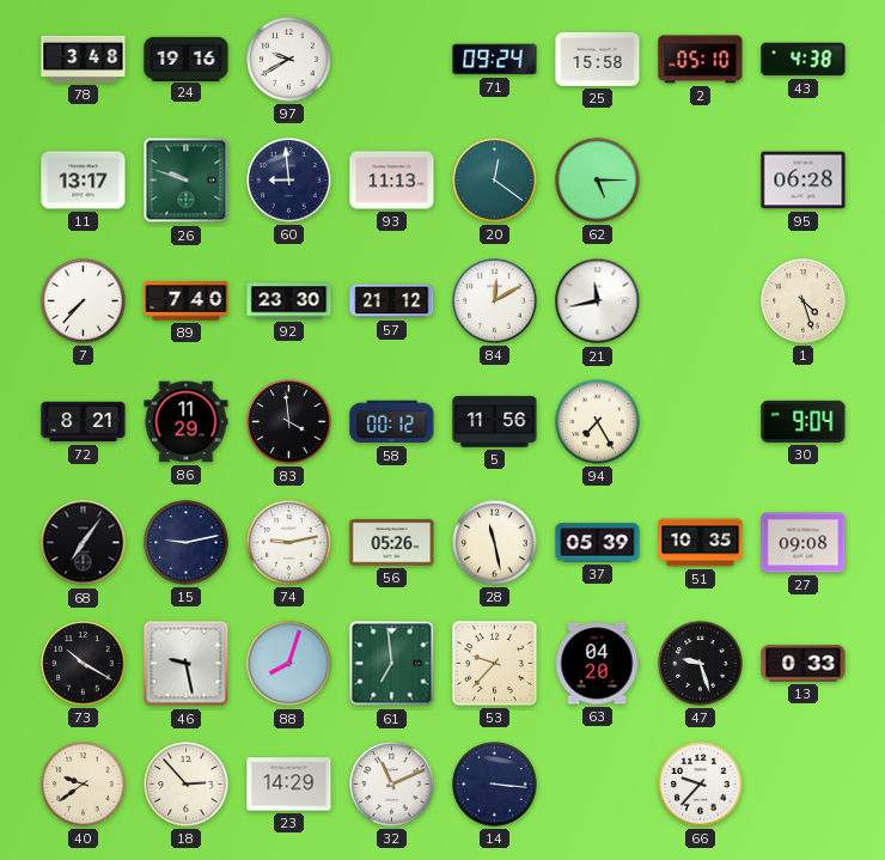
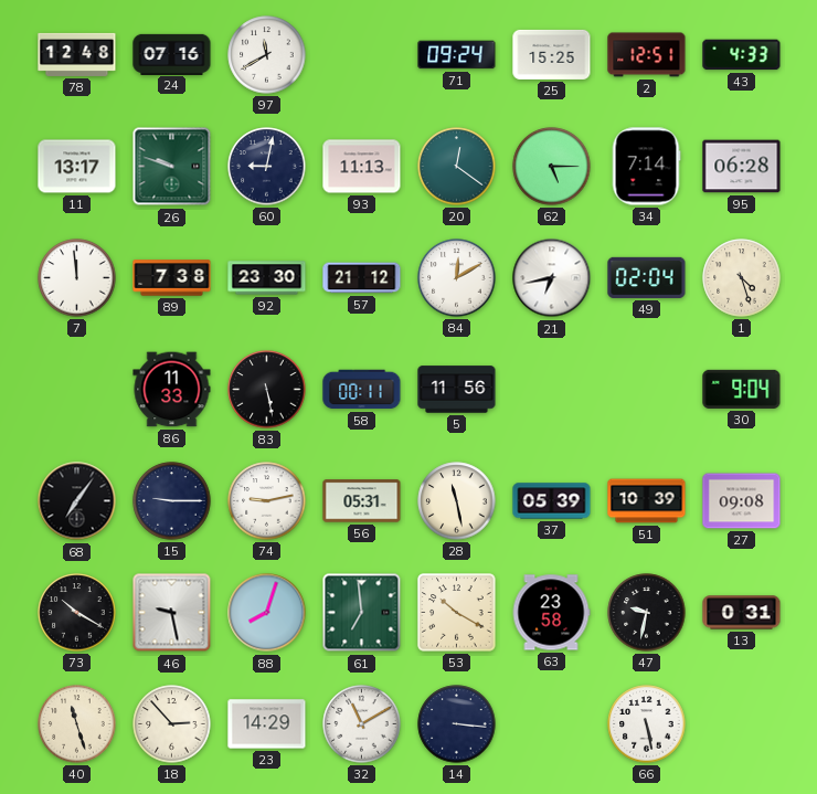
78: 3:48 -> 12:48
24: 19:16 -> 07:16
97: 9:40 -> 11:40
25: 15:58 -> 15:25
2: 05:10 -> 12:51
43: 4:38 -> 4:33
60: 8:59 -> 9:02
34: none -> 7:14
7: 7:37 -> 11:59
89: 7:40 -> 7:38
21: 11:43 -> 6:43
49: none -> 02:04
72: 8:21 -> none
86: 11:29 -> 11:33
83: 3:59 -> 5:28
58: 00:12 -> 00:11
94: 7:25 -> none
15: 9:13 -> 9:15
56: 05:26 -> 05:31
51: 10:35 -> 10:39
53: 9:37 -> 10:20
63: 04:20 -> 23:58
47: 9:27 -> 9:32
13: 0:33 -> 0:31
40: 9:39 -> 11:27
32: 11:11 -> 11:10
66: 9:37 -> 5:28
